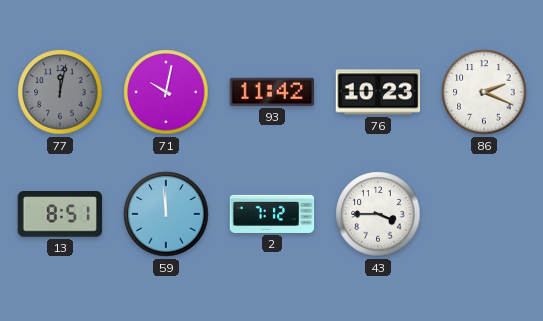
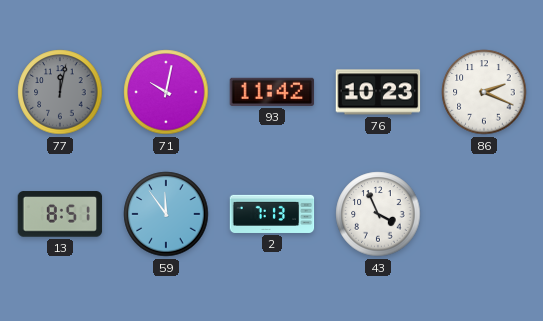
59: 11:59 -> 11:54
2: 7:12 -> 7:13
43: 3:45 -> 3:56
